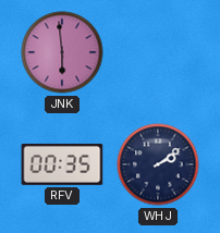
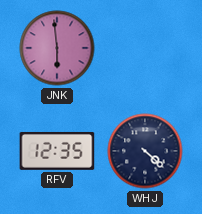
RFV: 00:35 -> 12:35
WHJ: 2:09 -> 4:22
